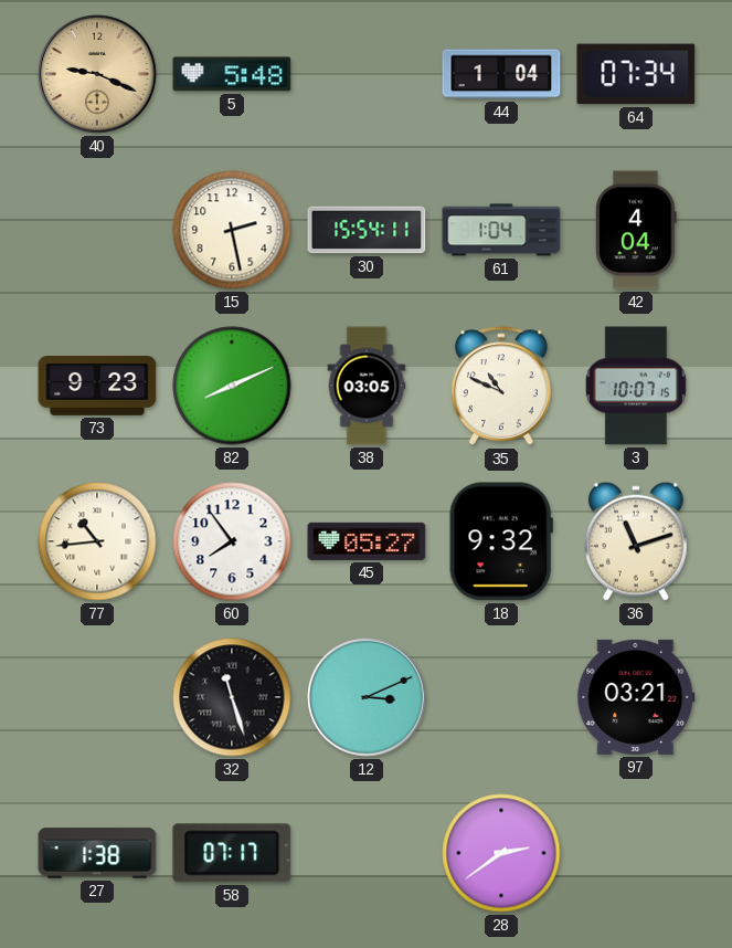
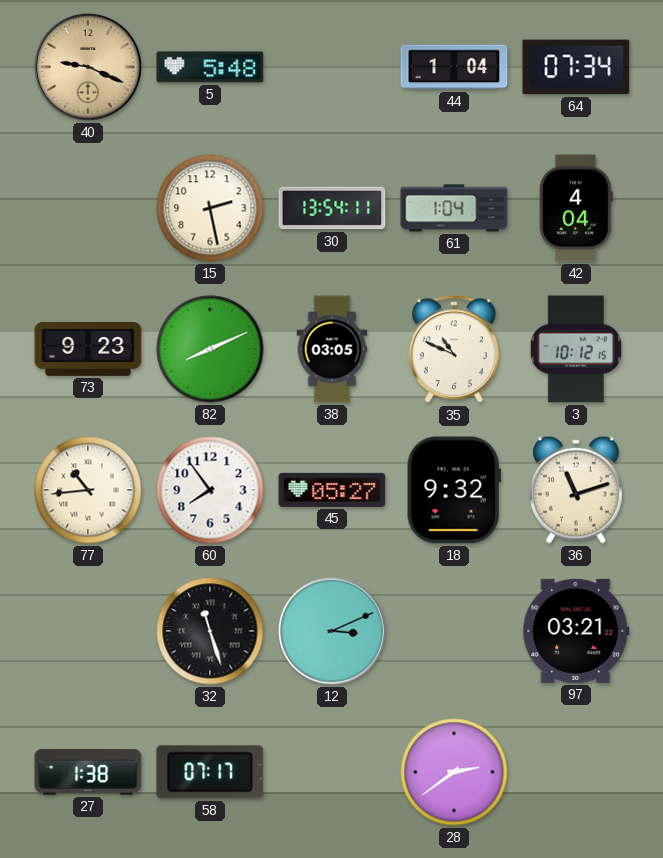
30: 15:54 -> 13:54
3: 10:07 -> 10:12
